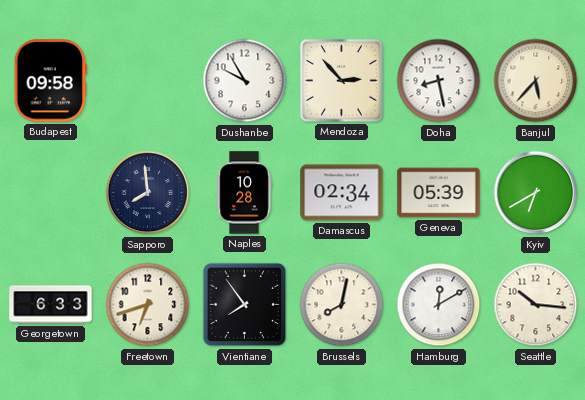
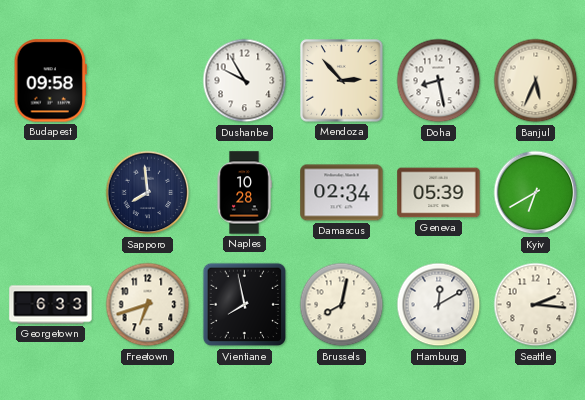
Banjul: 5:37 -> 5:34
Vientiane: 7:54 -> 7:58
Seattle: 10:16 -> 2:16
